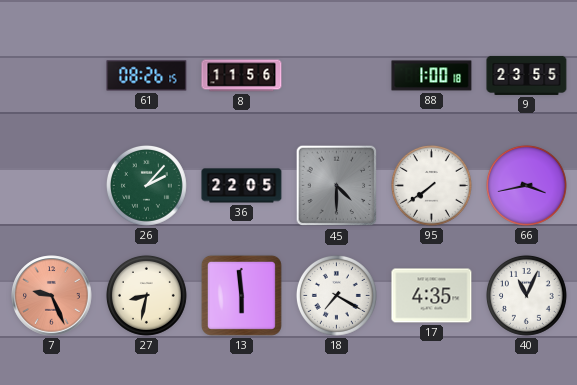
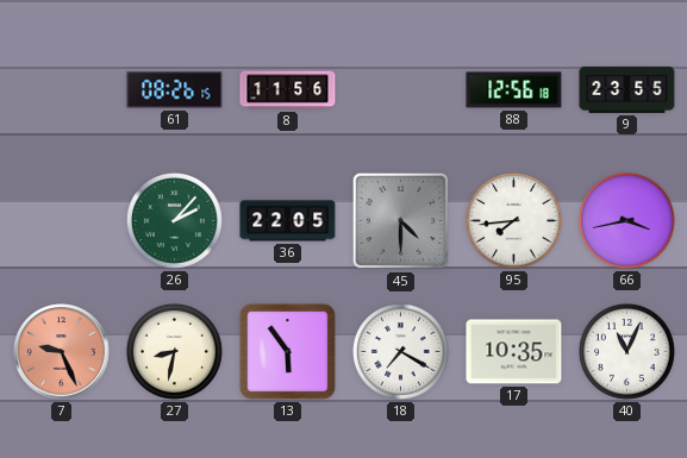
88: 1:00 -> 12:56
95: 7:39 -> 7:44
13: 5:59 -> 5:54
17: 4:35 -> 10:35
